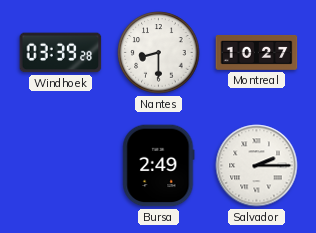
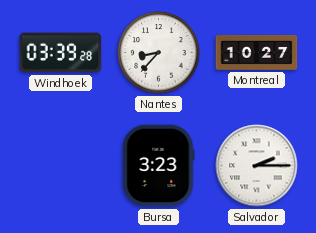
Nantes: 8:30 -> 8:37
Bursa: 2:49 -> 3:23
